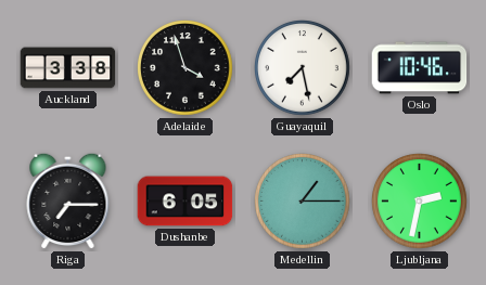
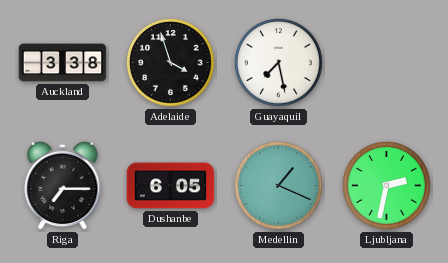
Oslo: 10:46 -> none
Medellin: 1:15 -> 1:19
